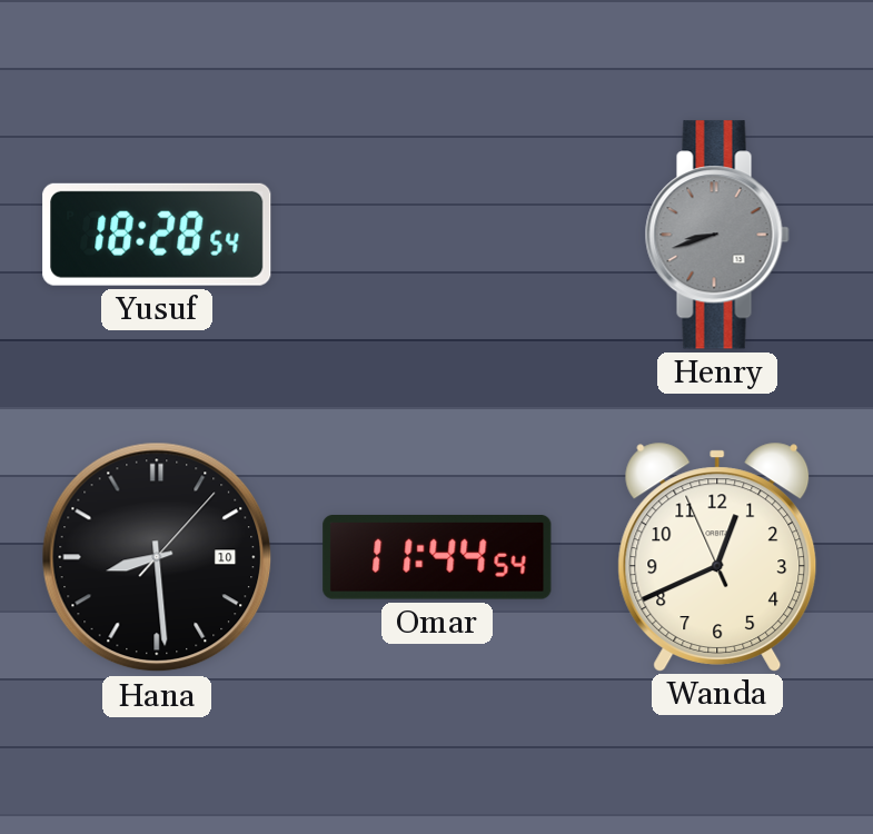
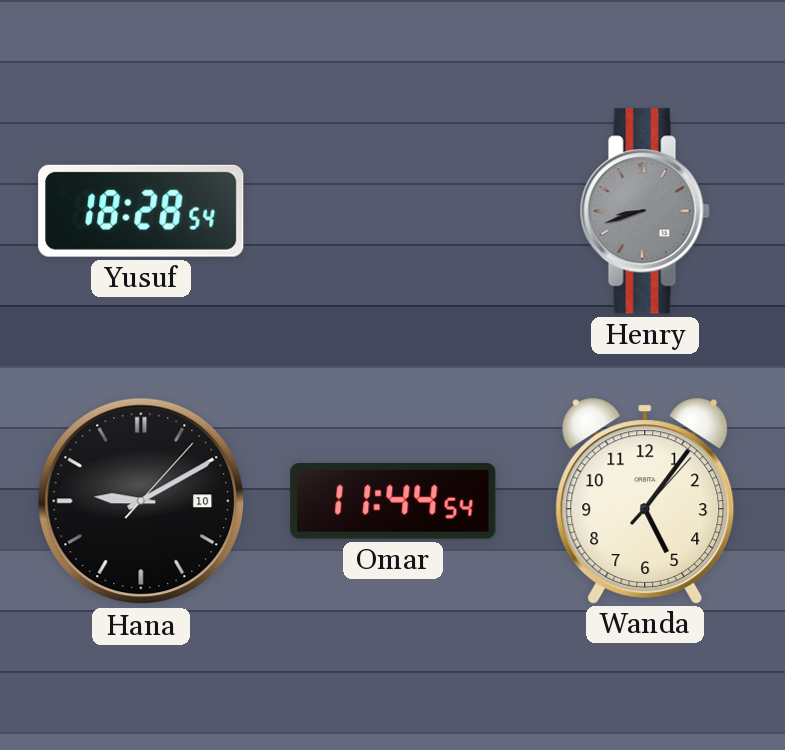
Hana: 8:29 -> 9:10
Wanda: 12:40 -> 5:06
